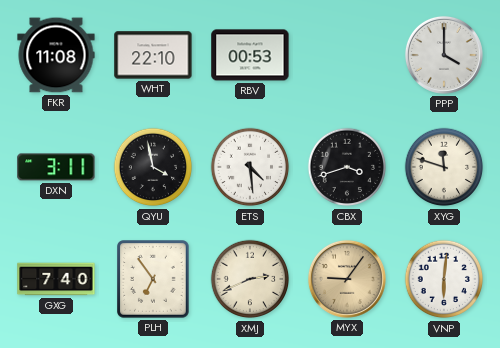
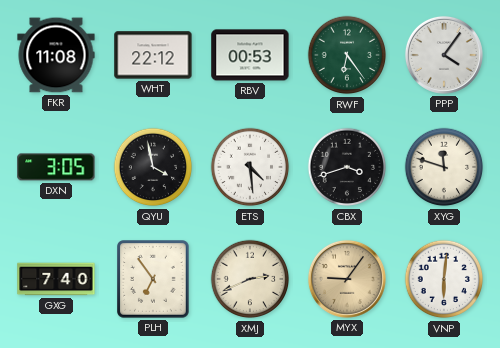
WHT: 22:10 -> 22:12
RWF: none -> 6:24
PPP: 4:00 -> 4:06
DXN: 3:11 -> 3:05
